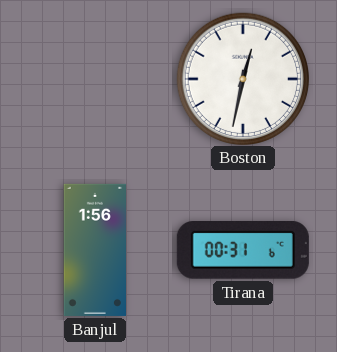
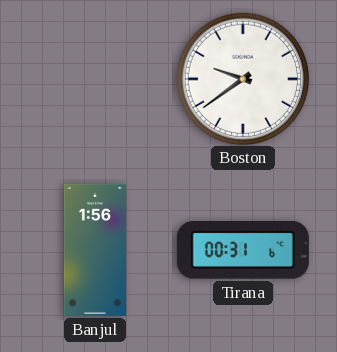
Boston: 12:32 -> 9:39
